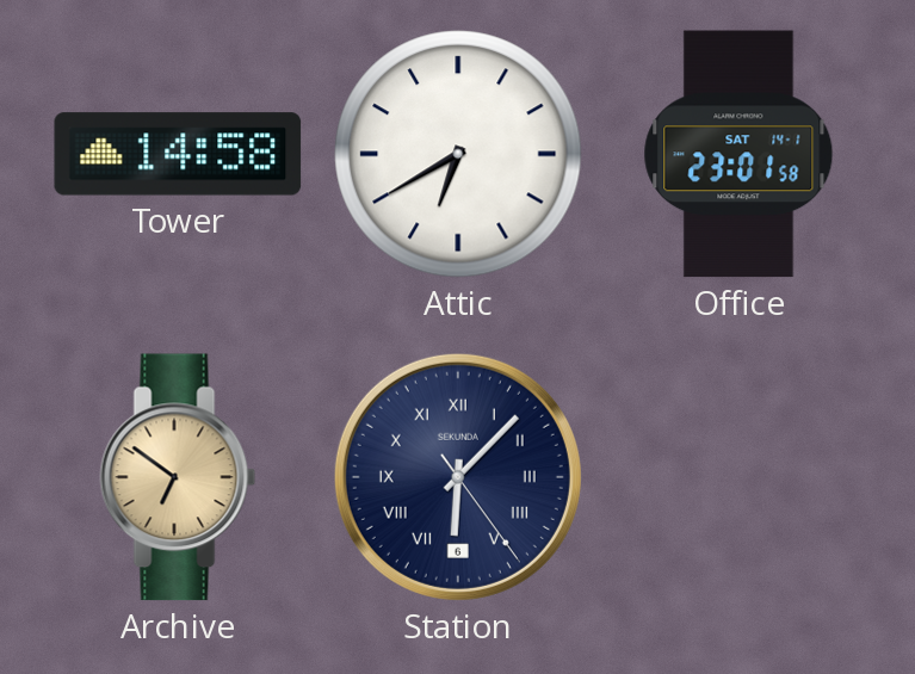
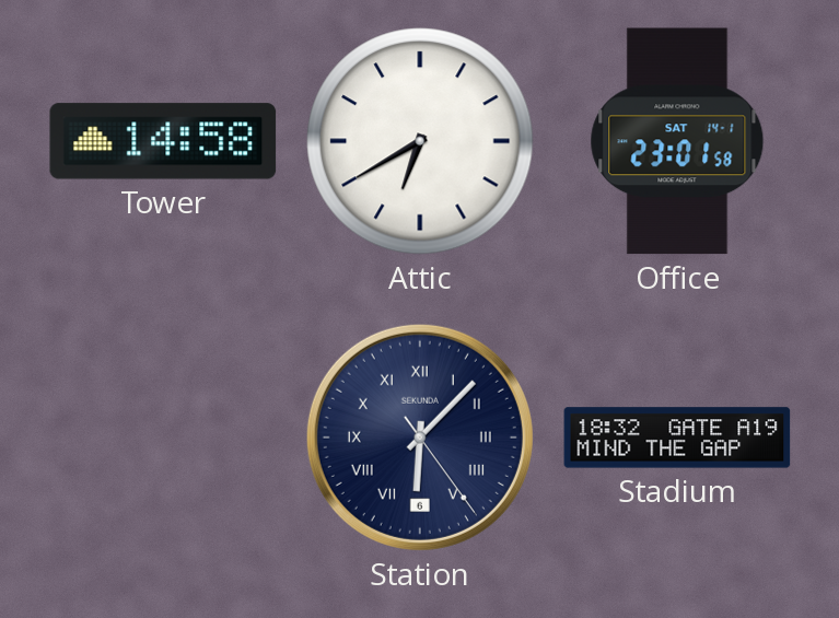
Archive: 6:51 -> none
Stadium: none -> 18:32
